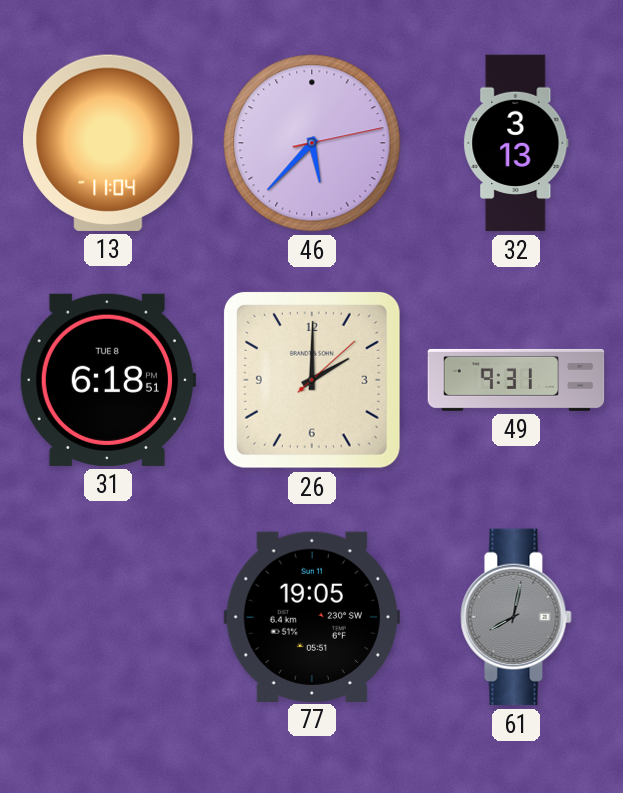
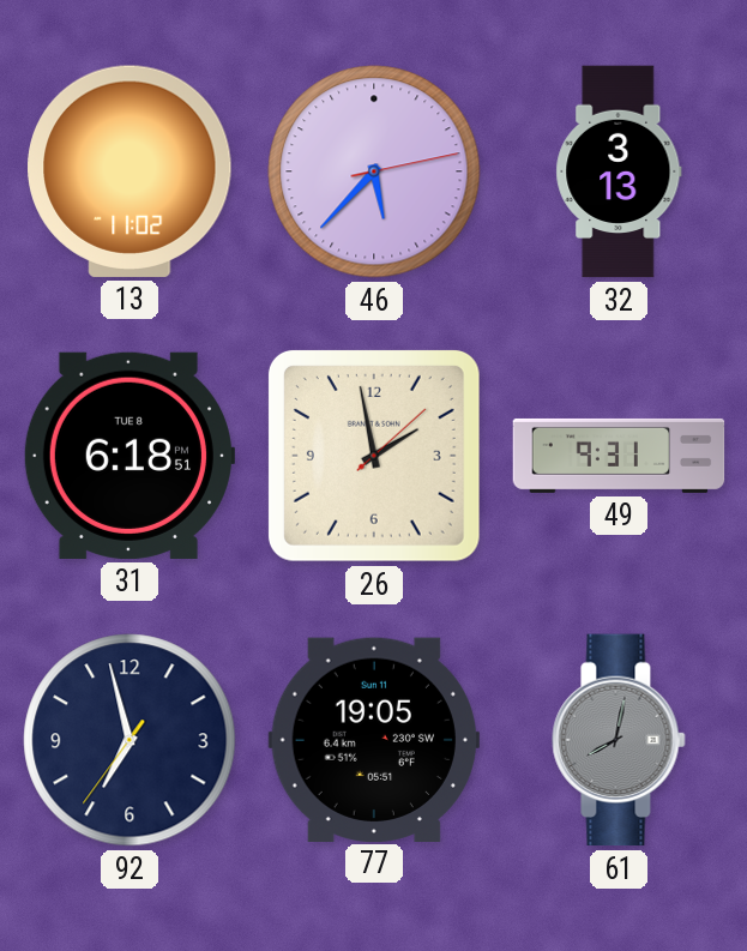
13: 11:04 -> 11:02
26: 2:00 -> 1:58
92: none -> 6:57
